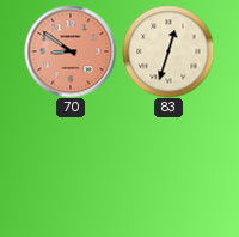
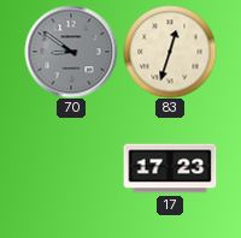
70 dial: salmon -> grey
17: none -> 17:23
